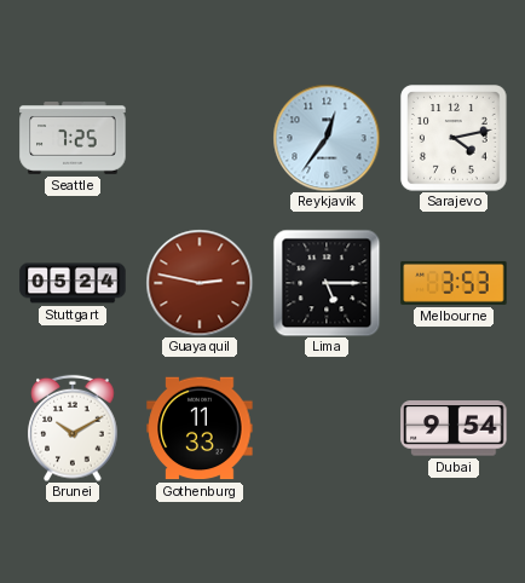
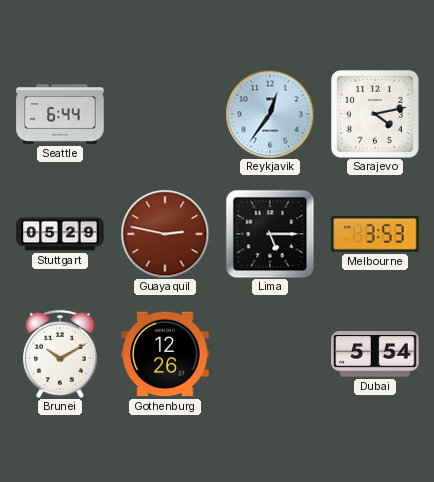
Seattle: 7:25 -> 6:44
Stuttgart: 05:24 -> 05:29
Gothenburg: 11:33 -> 12:26
Dubai: 9:54 -> 5:54
